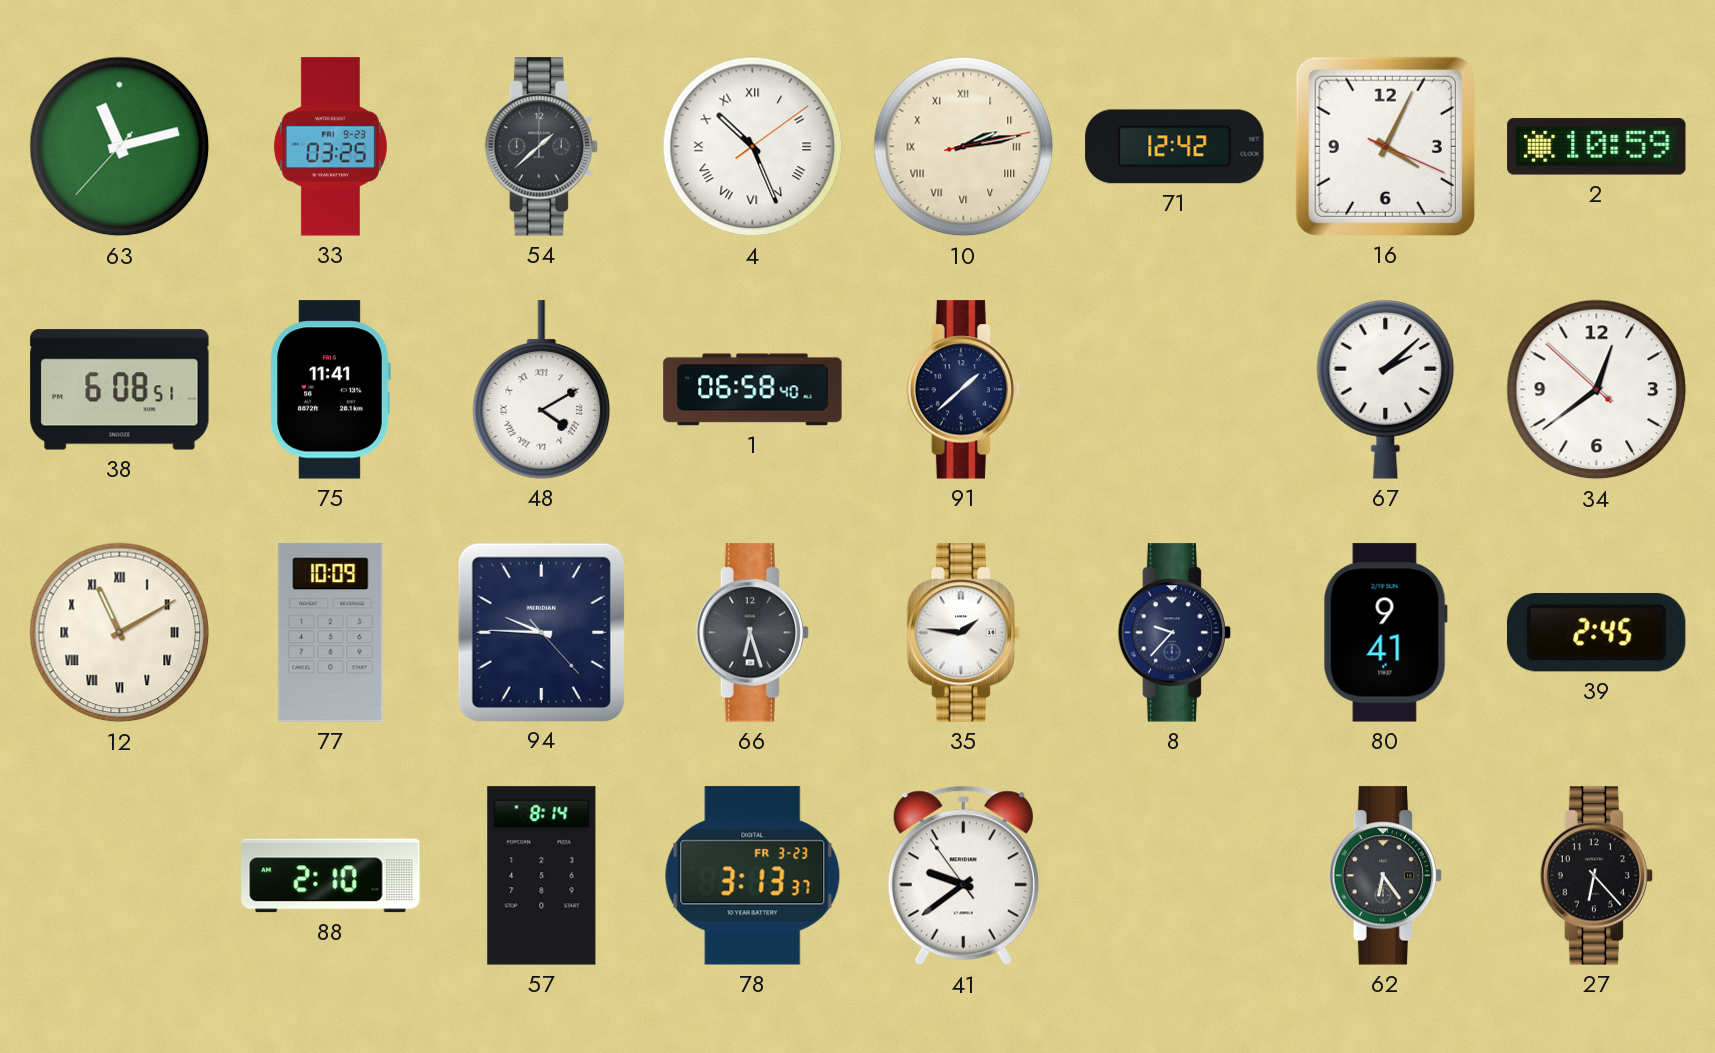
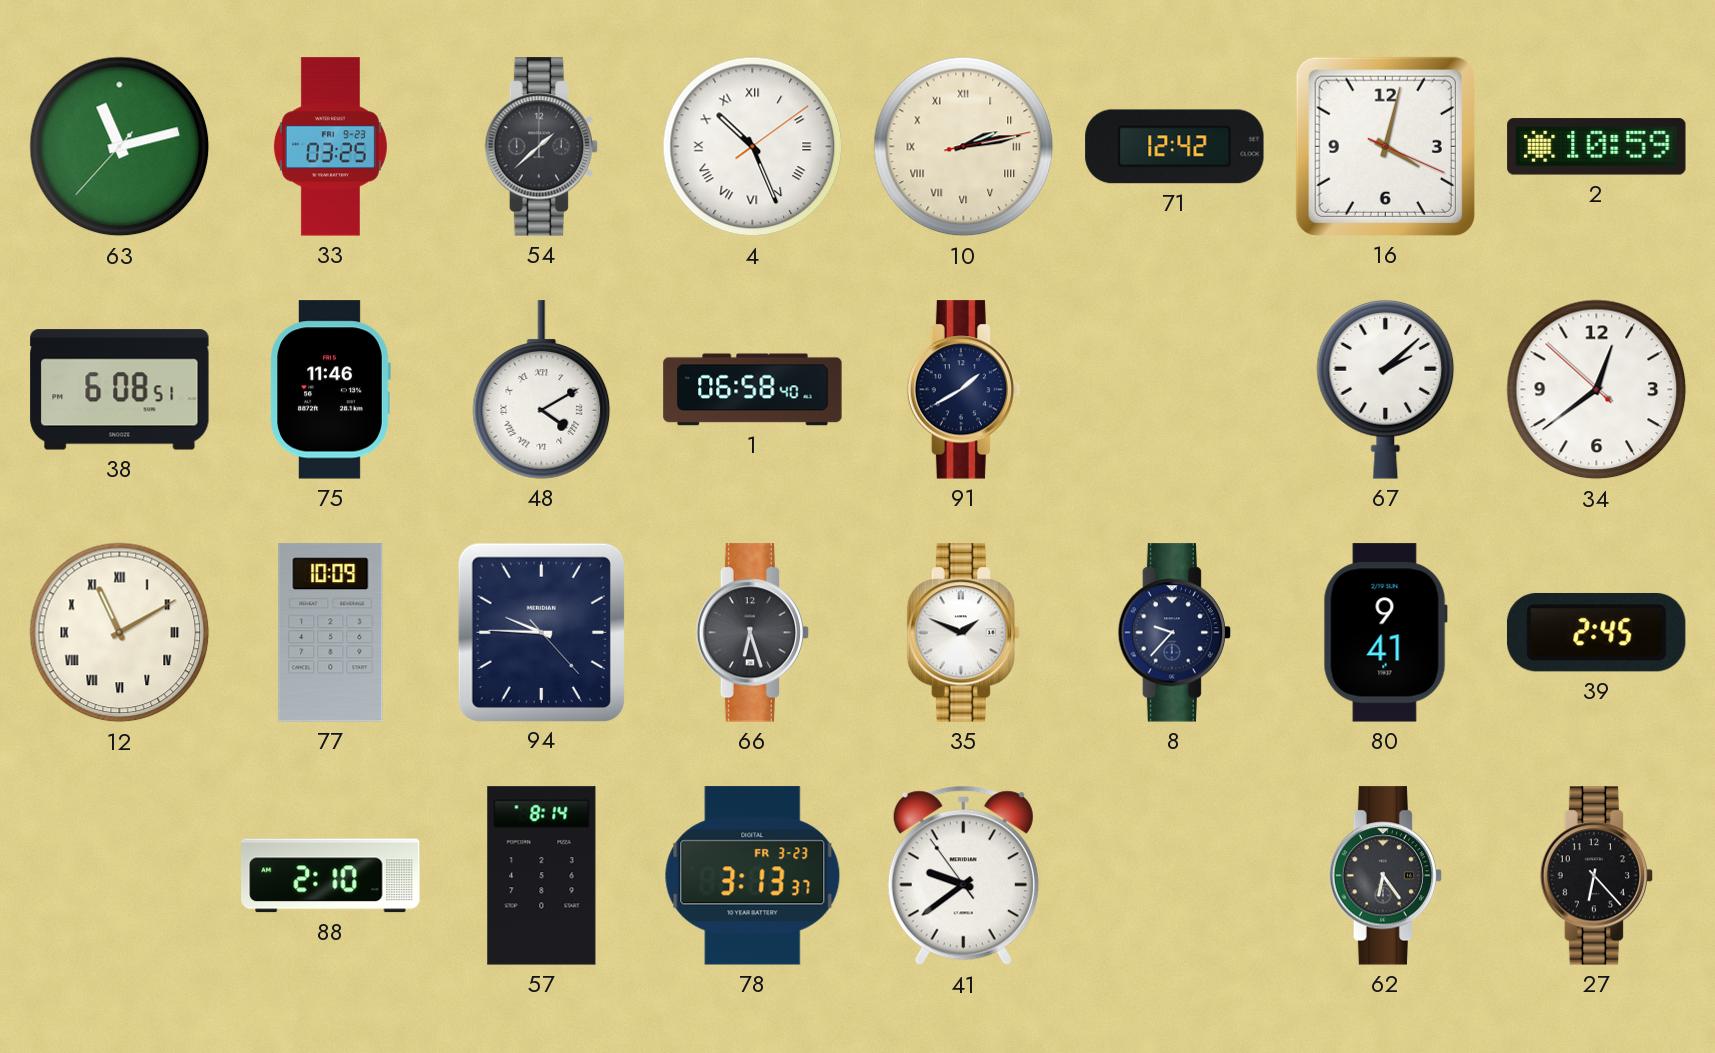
16: 4:04 -> 4:02
75: 11:41 -> 11:46
91: 1:38 -> 1:40
35: 1:46 -> 1:49
